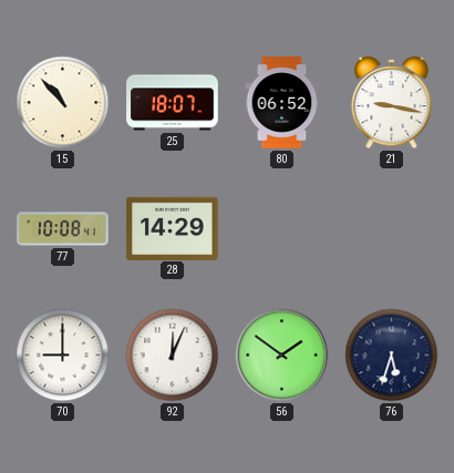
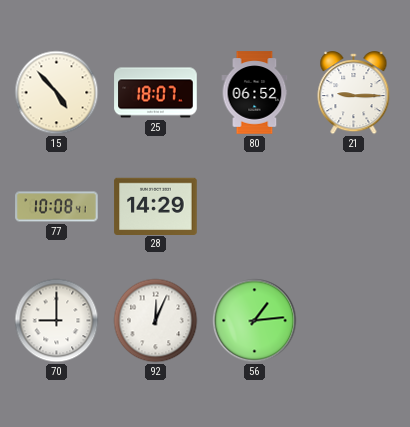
15: 10:53 -> 4:53
21: 9:17 -> 9:15
56: 1:51 -> 1:14
76: 5:33 -> none
